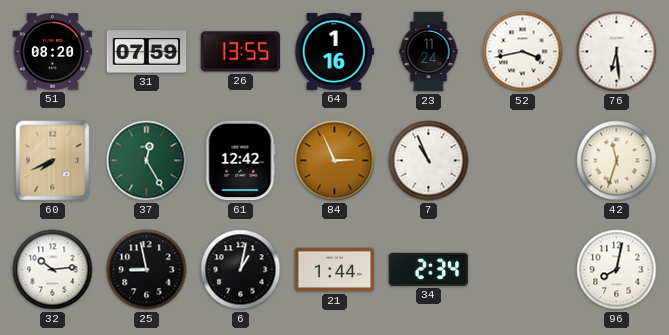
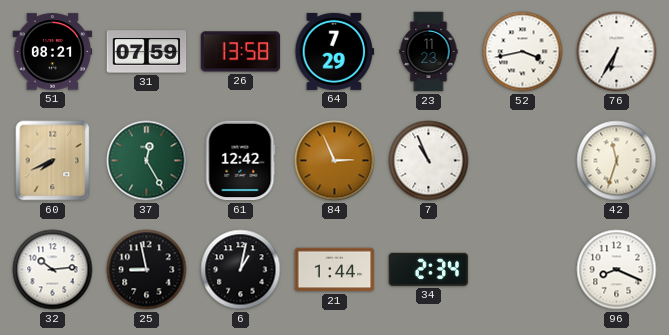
51: 08:20 -> 08:21
26: 13:55 -> 13:58
64: 1:16 -> 7:29
23: 11:24 -> 11:23
76: 6:29 -> 6:35
96: 8:02 -> 8:19
